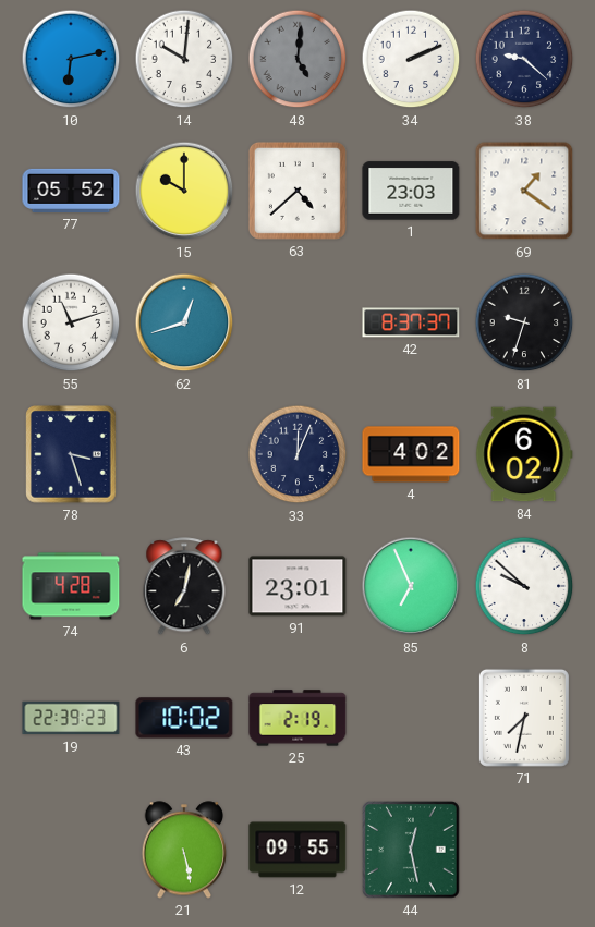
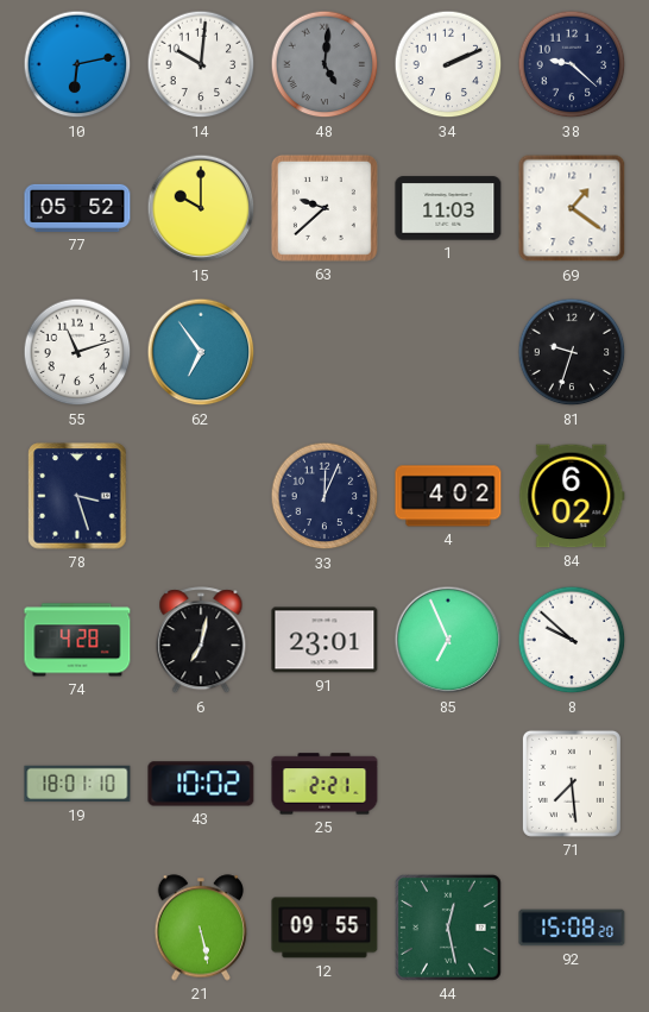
63: 4:38 -> 9:38
1: 23:03 -> 11:03
62: 12:42 -> 6:54
42: 8:37 -> none
19: 22:39 -> 18:01
25: 2:19 -> 2:21
71: 7:32 -> 7:29
92: none -> 15:08
